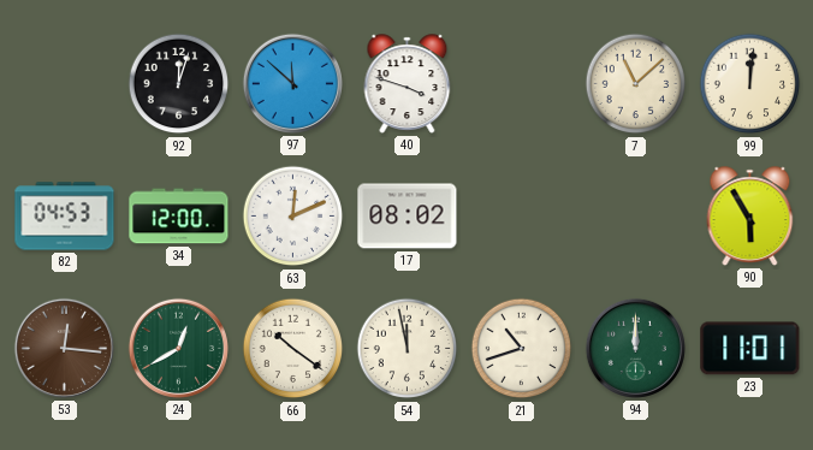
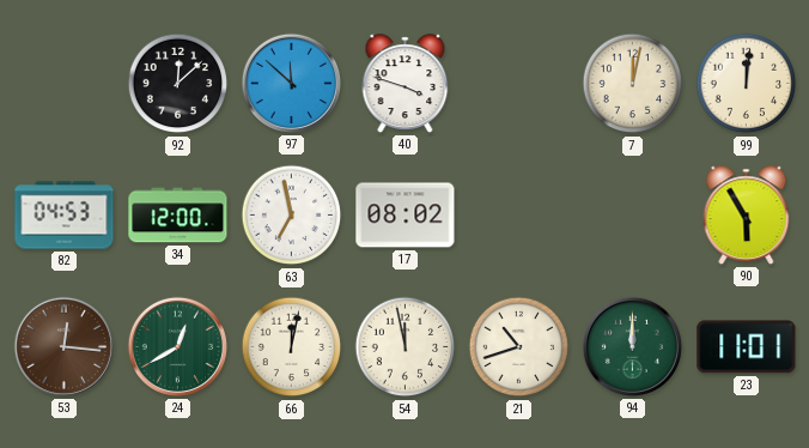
92: 12:03 -> 12:08
7: 11:08 -> 12:02
63: 12:11 -> 6:58
66: 10:21 -> 12:02
